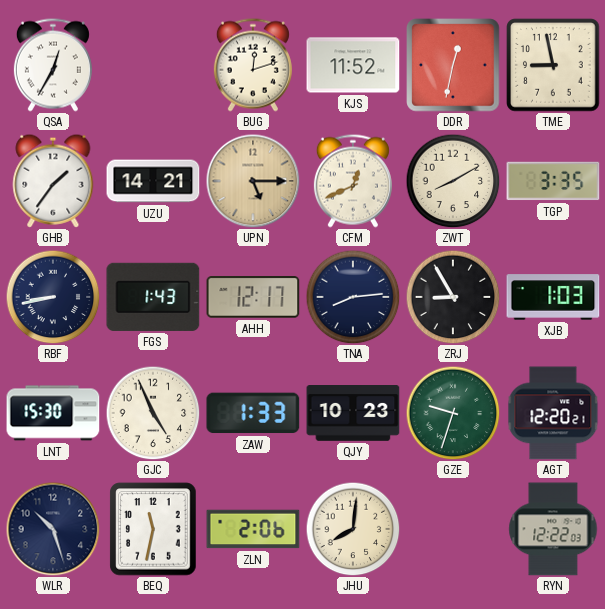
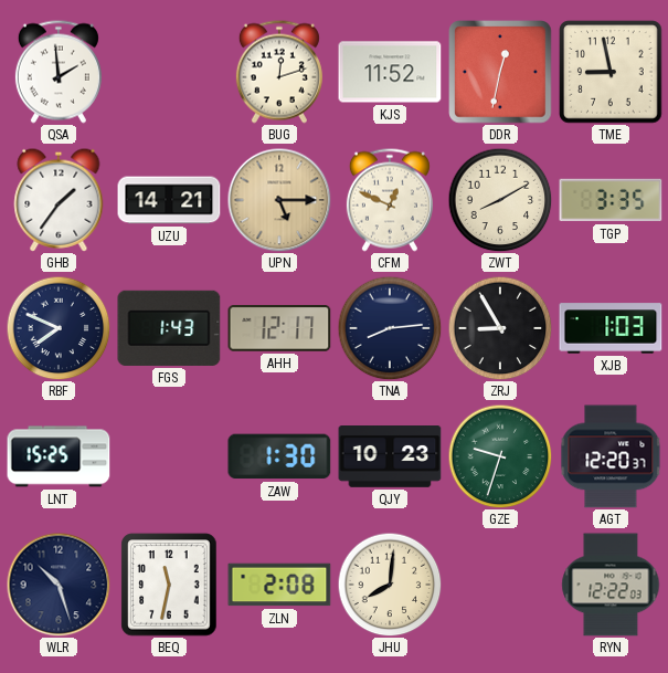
QSA: 12:35 -> 1:59
CFM: 12:41 -> 12:49
RBF: 8:43 -> 7:49
LNT: 15:30 -> 15:25
GJC: 4:56 -> none
ZAW: 1:33 -> 1:30
AGT: 12:20:21 -> 12:20:37
ZLN: 2:06 -> 2:08
